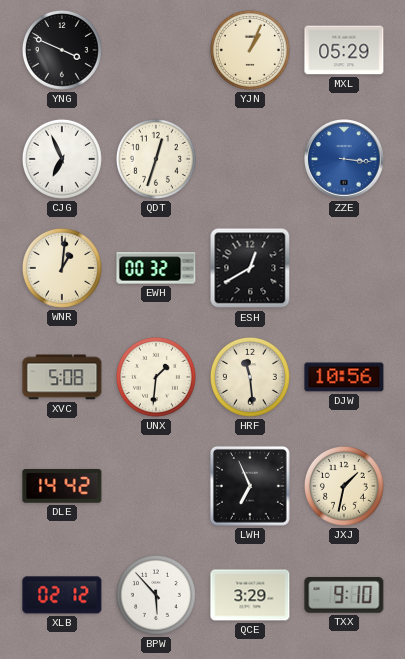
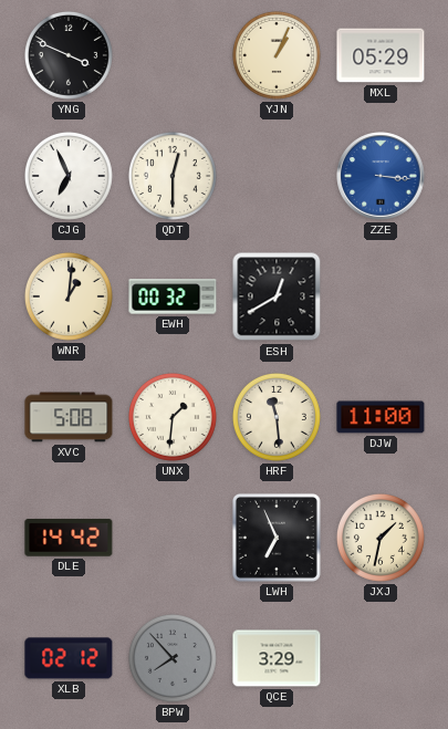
QDT: 12:33 -> 12:30
DJW: 10:56 -> 11:00
BPW: 5:53 -> 7:53
BPW dial: white -> grey
TXX: 9:10 -> none
